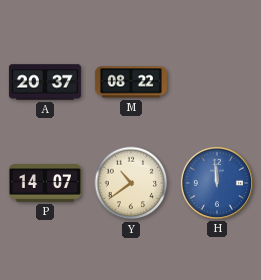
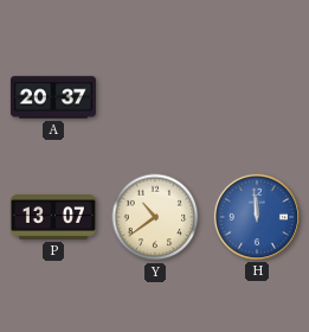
M: 08:22 -> none
P: 14:07 -> 13:07
